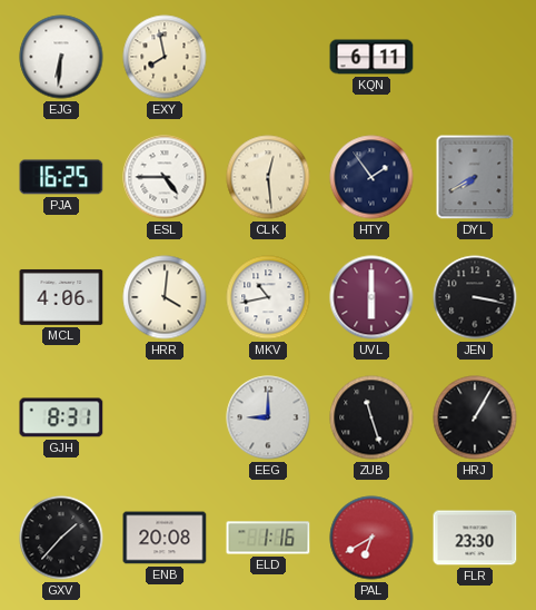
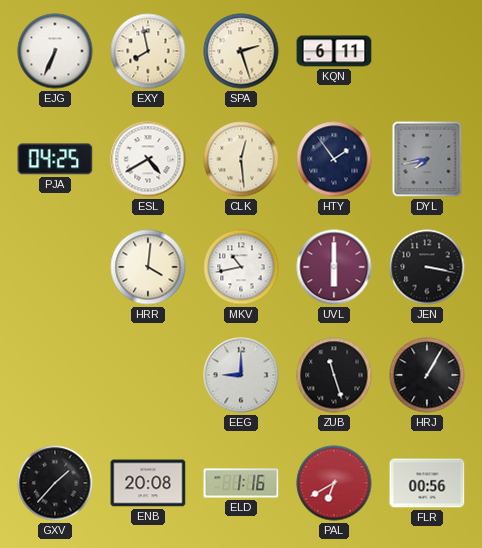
EJG: 6:31 -> 6:34
SPA: none -> 2:27
PJA: 16:25 -> 04:25
ESL: 4:45 -> 4:40
DYL: 7:40 -> 7:43
MCL: 4:06 -> none
GJH: 8:31 -> none
FLR: 23:30 -> 00:56
